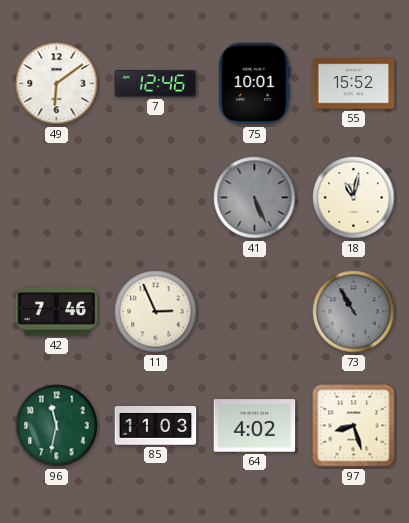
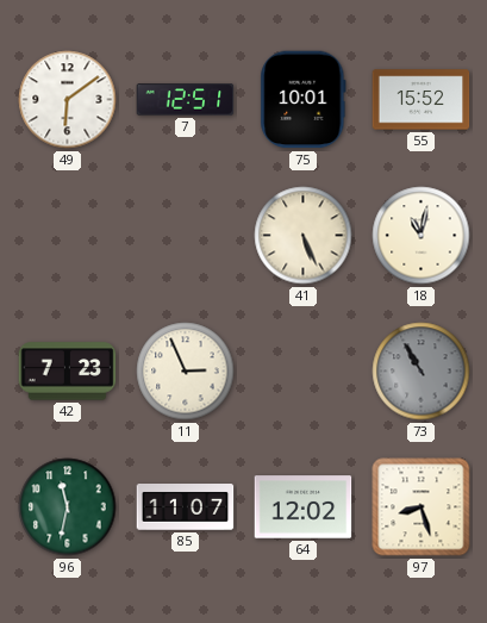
7: 12:46 -> 12:51
41 dial: grey -> cream
42: 7:46 -> 7:23
85: 11:03 -> 11:07
64: 4:02 -> 12:02
